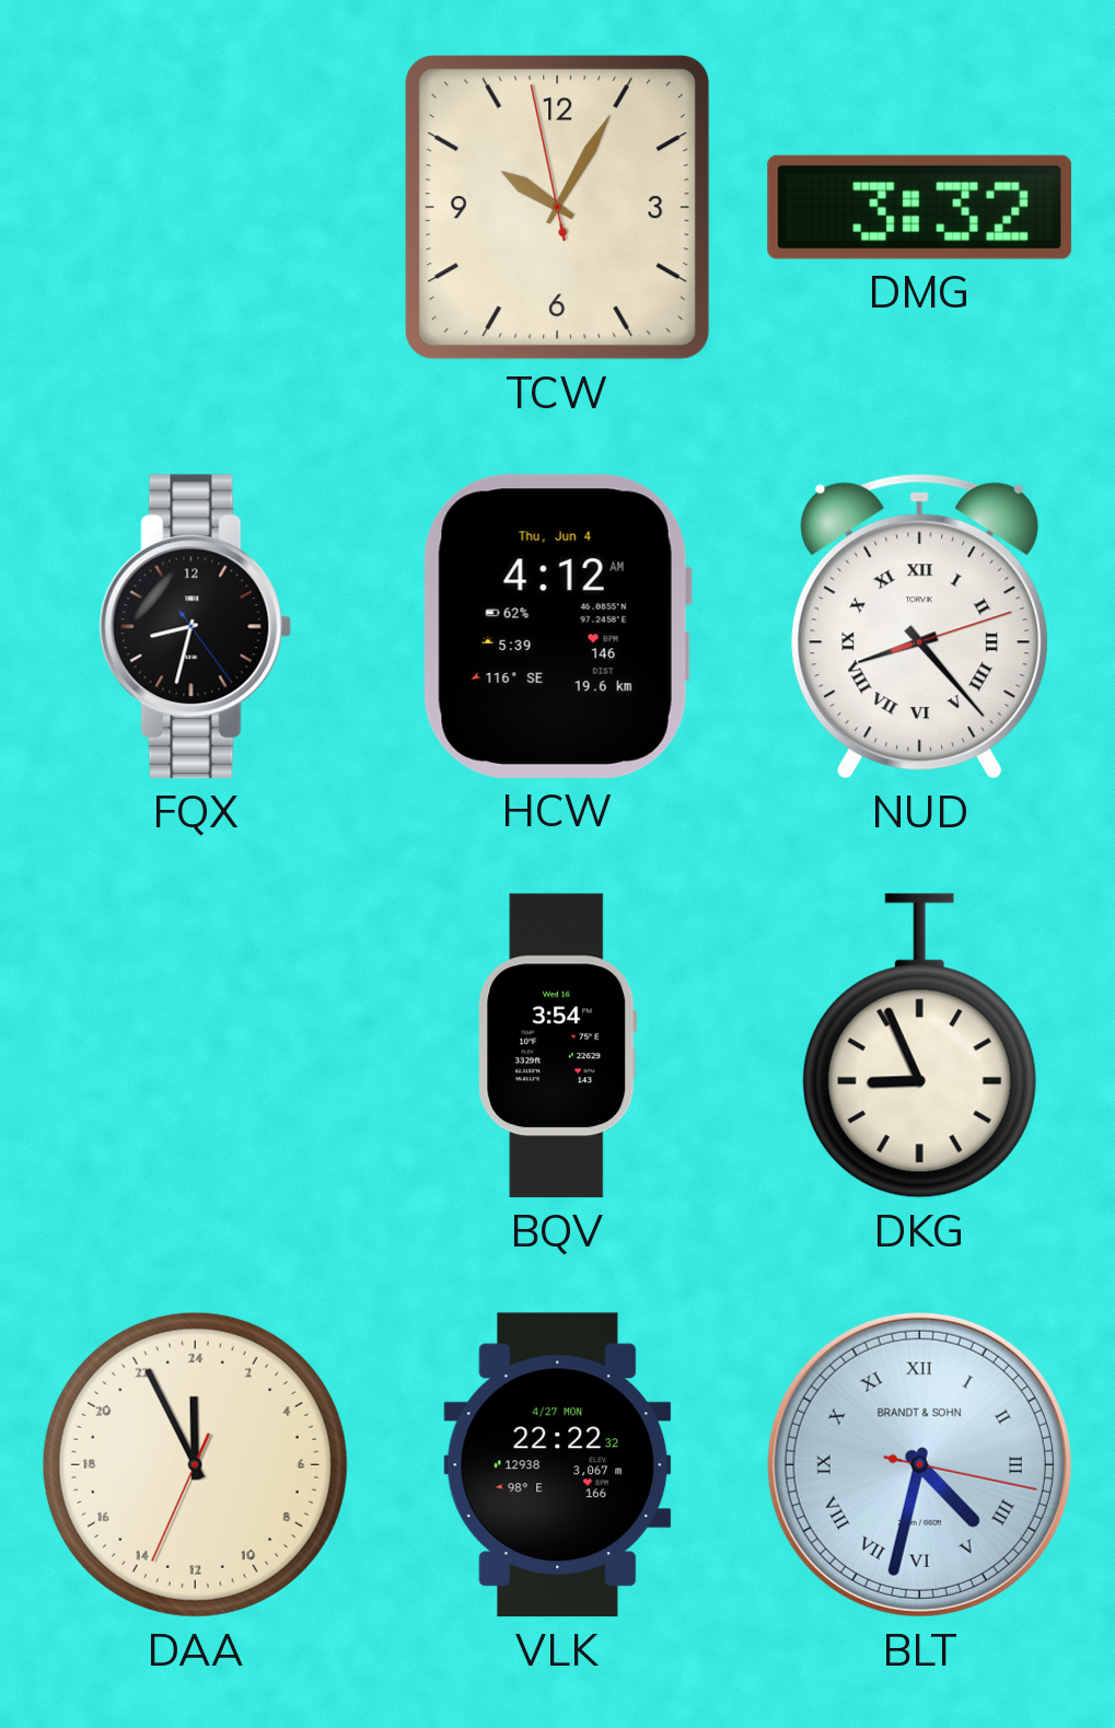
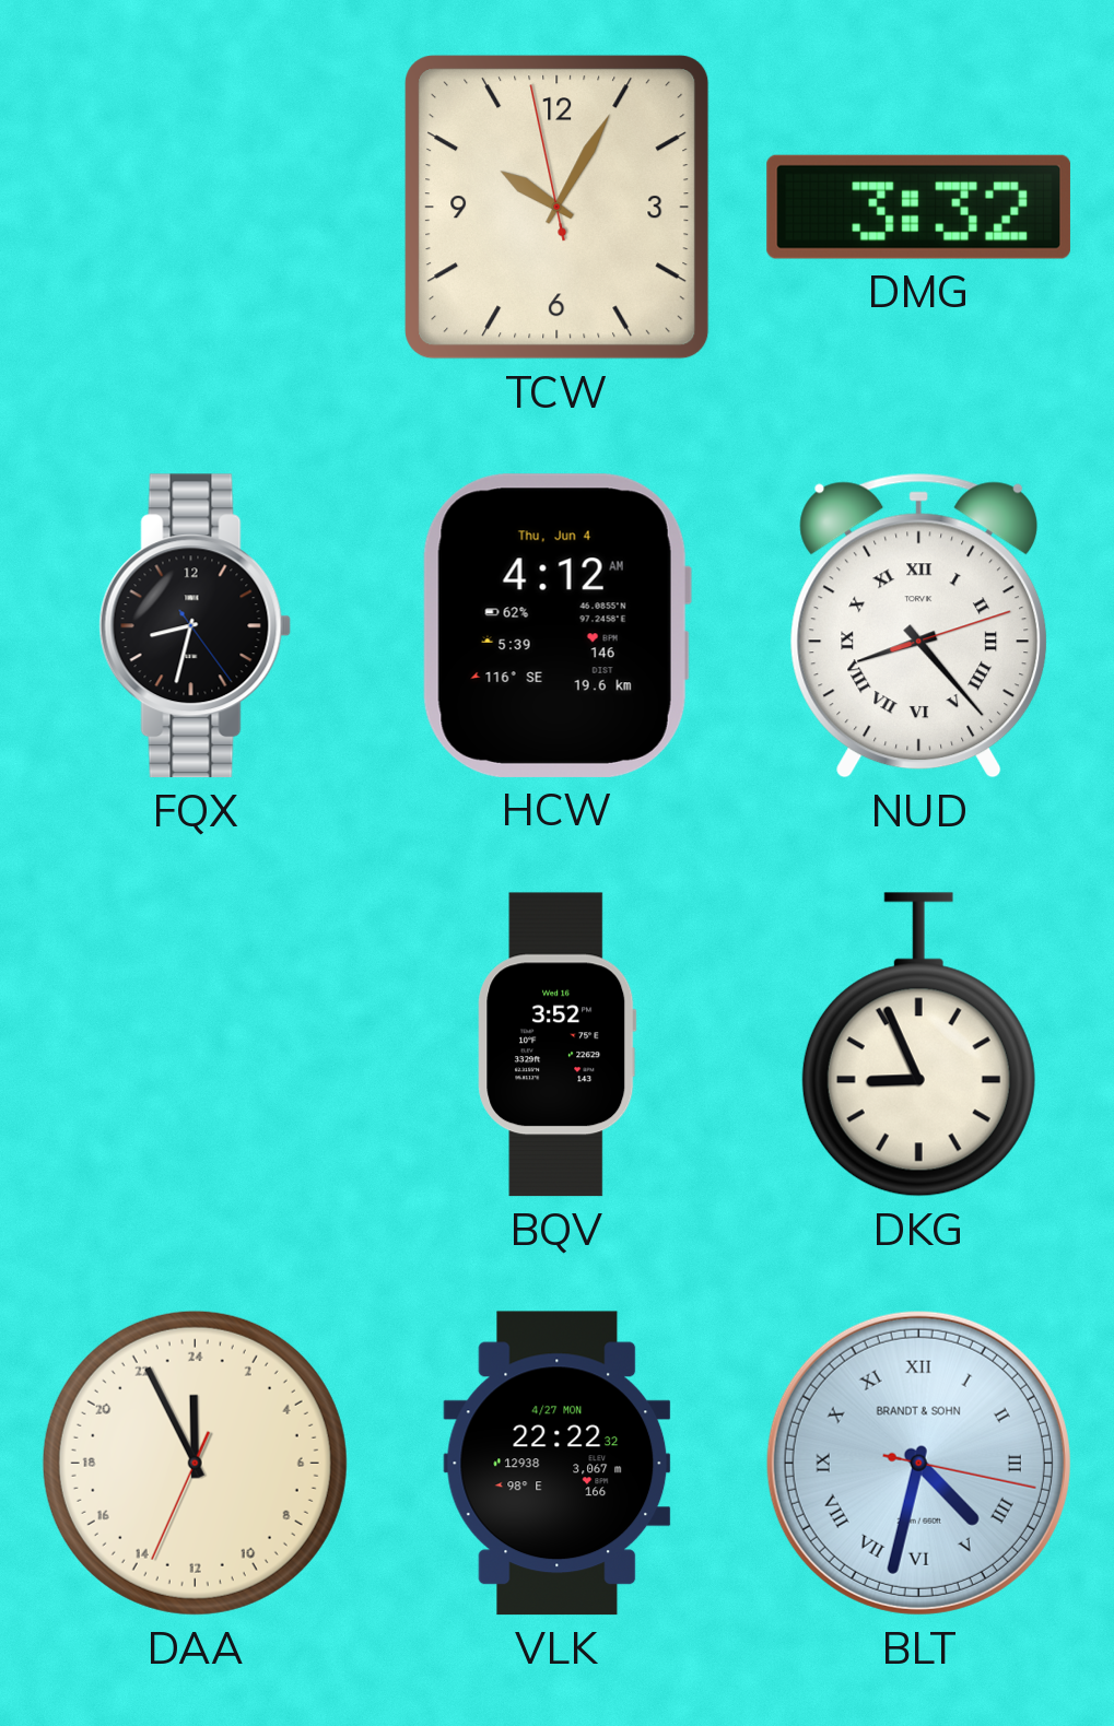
BQV: 3:54 -> 3:52
